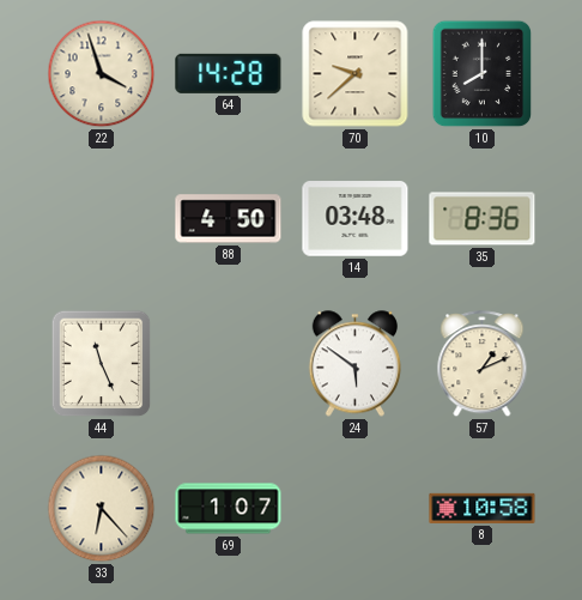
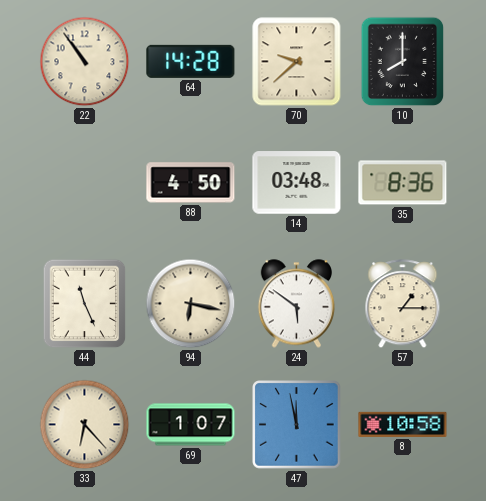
22: 3:57 -> 10:54
94: none -> 6:17
57: 1:11 -> 1:15
47: none -> 11:58
